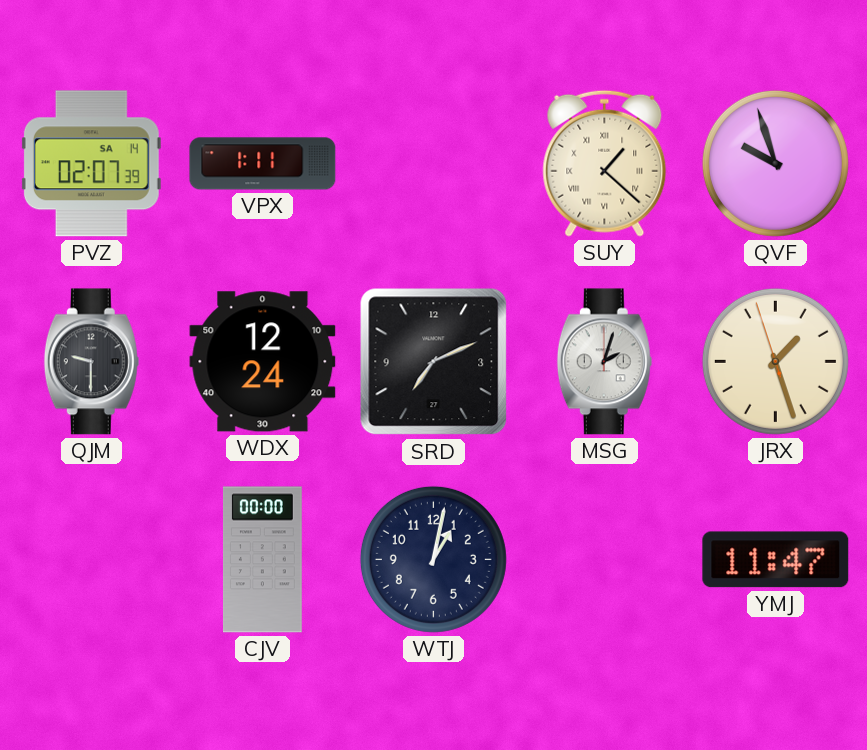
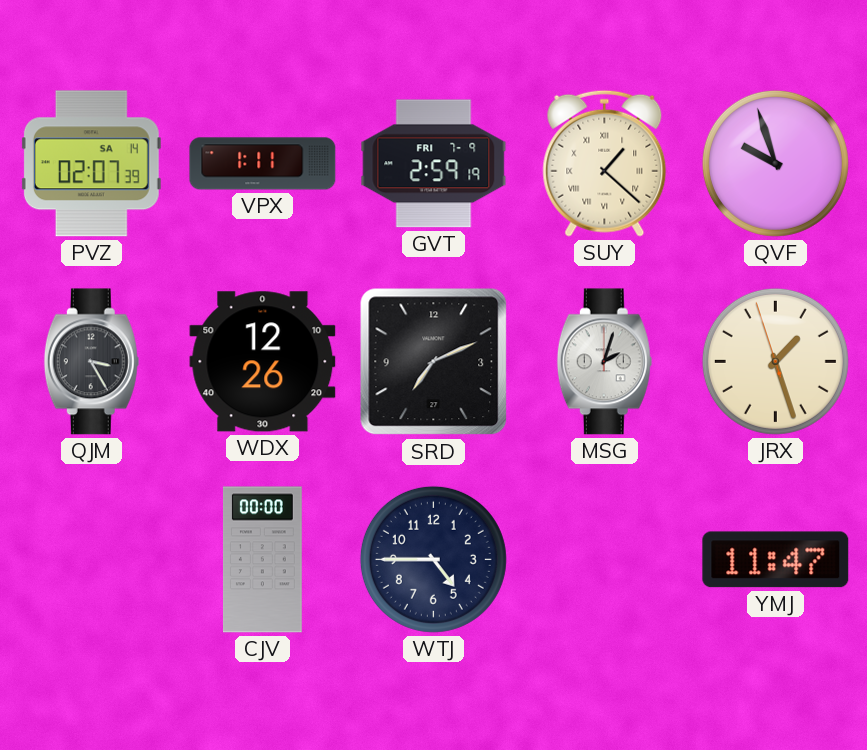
GVT: none -> 2:59
QJM: 9:30 -> 3:25
WDX: 12:24 -> 12:26
WTJ: 1:02 -> 4:45
